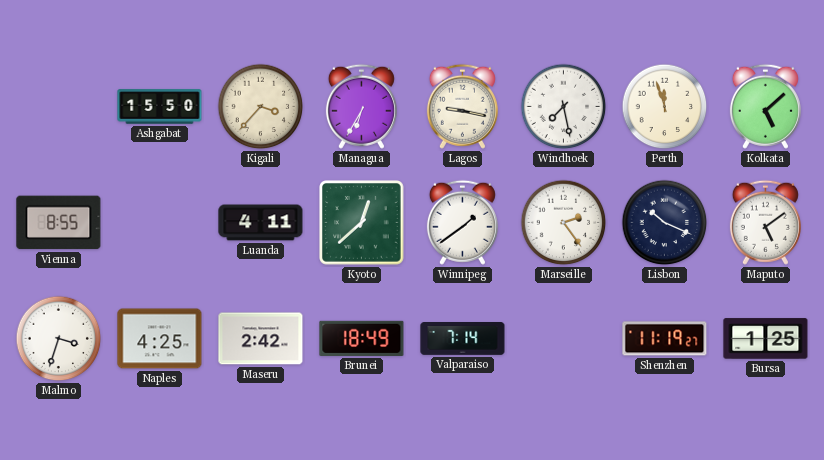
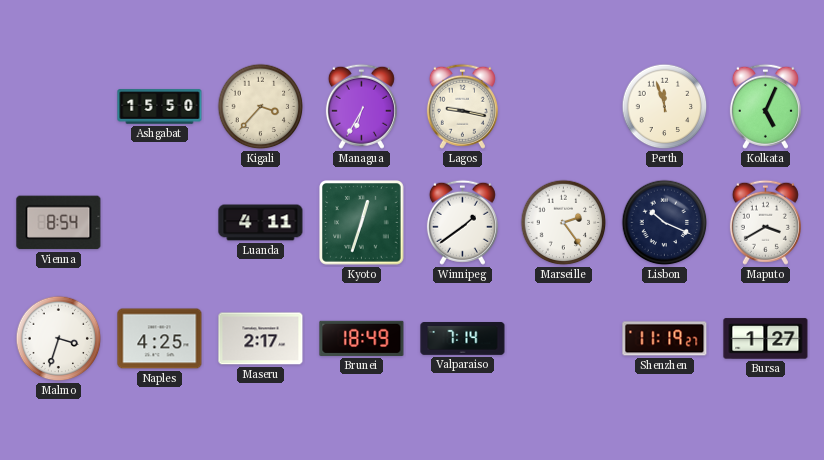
Windhoek: 7:28 -> none
Kolkata: 5:08 -> 5:04
Vienna: 8:55 -> 8:54
Kyoto: 12:38 -> 12:33
Maputo: 5:09 -> 3:40
Maseru: 2:42 -> 2:17
Bursa: 1:25 -> 1:27
